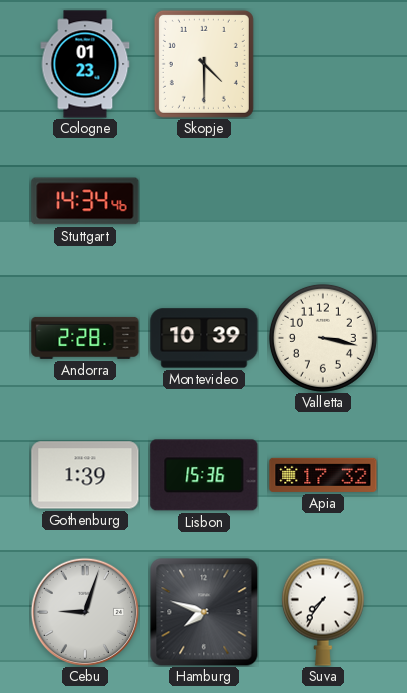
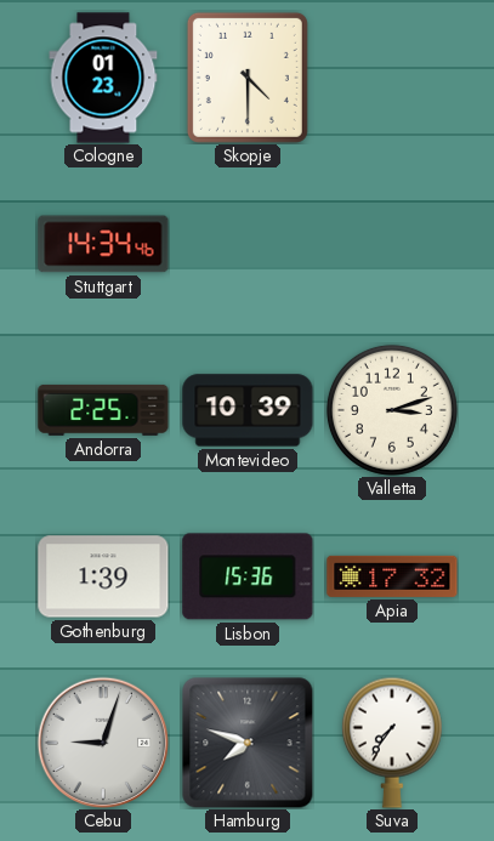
Andorra: 2:28 -> 2:25
Valletta: 3:17 -> 3:12
